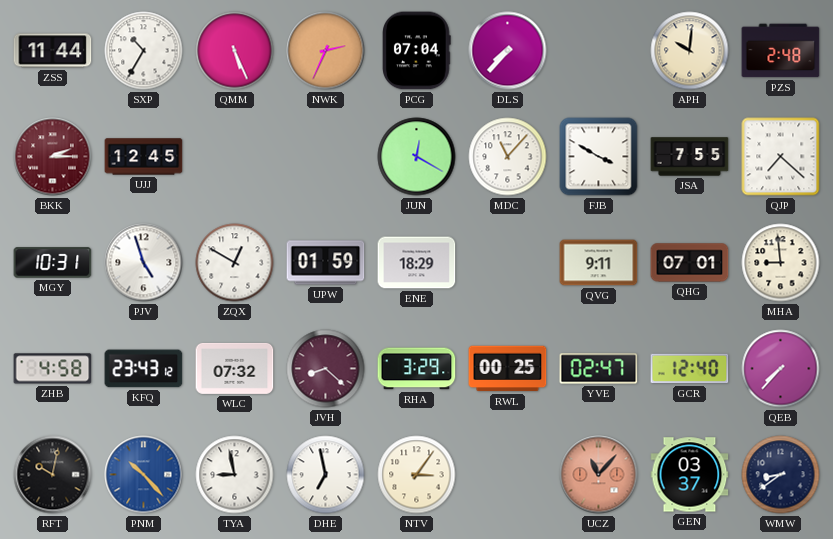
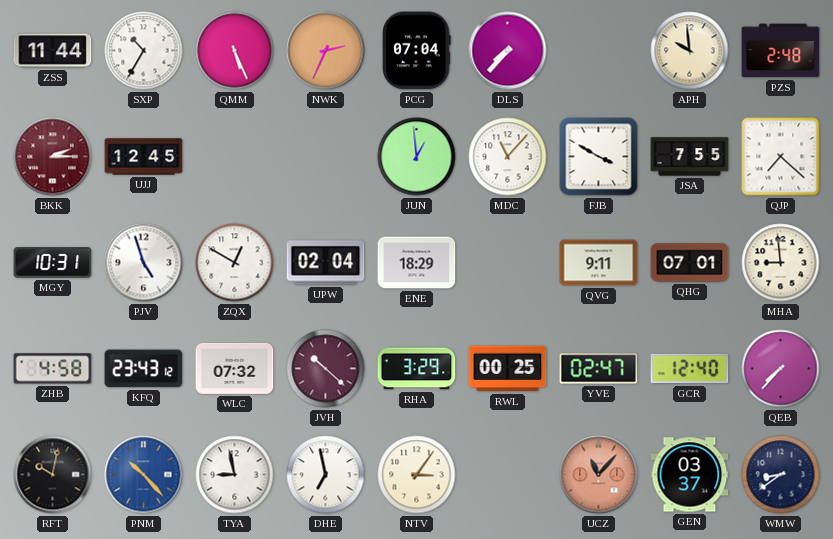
APH: 10:01 -> 9:59
JUN: 12:20 -> 12:59
UPW: 01:59 -> 02:04
JVH: 8:22 -> 10:22
